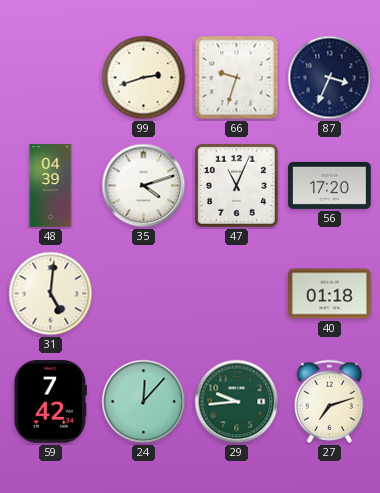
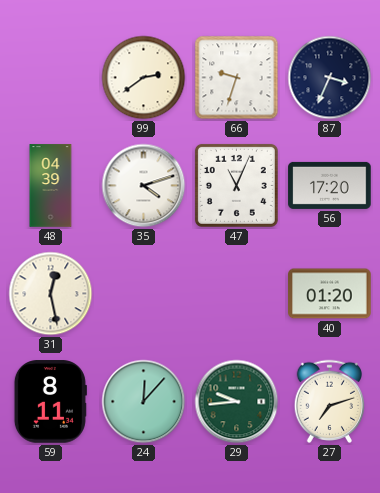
99: 2:42 -> 2:39
31: 5:01 -> 12:28
40: 01:18 -> 01:20
59: 7:42 -> 8:11
